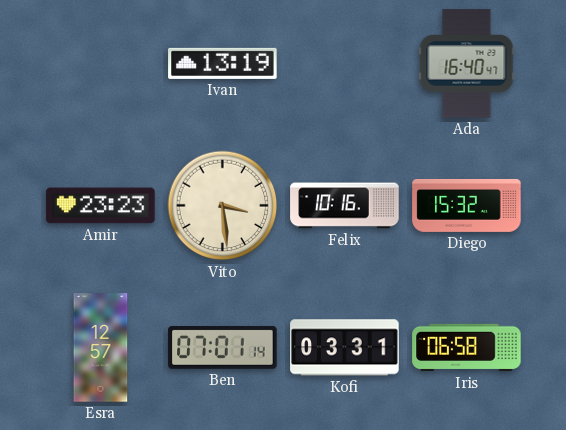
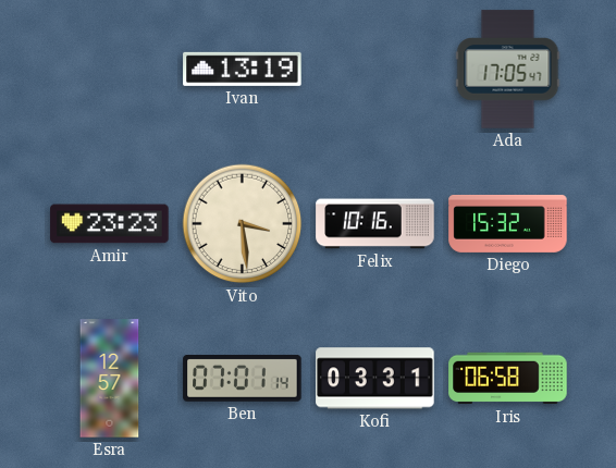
Ada: 16:40 -> 17:05
